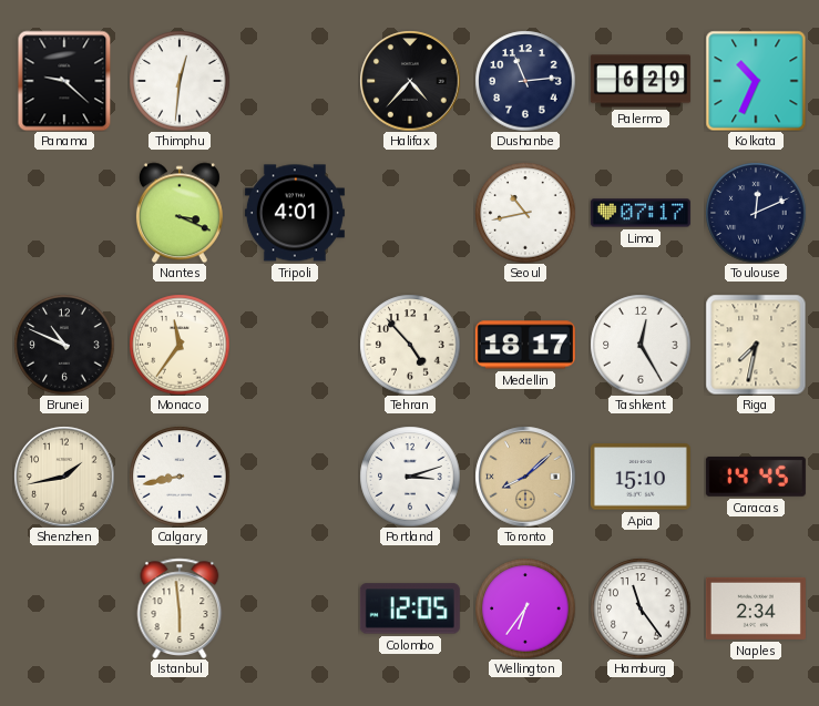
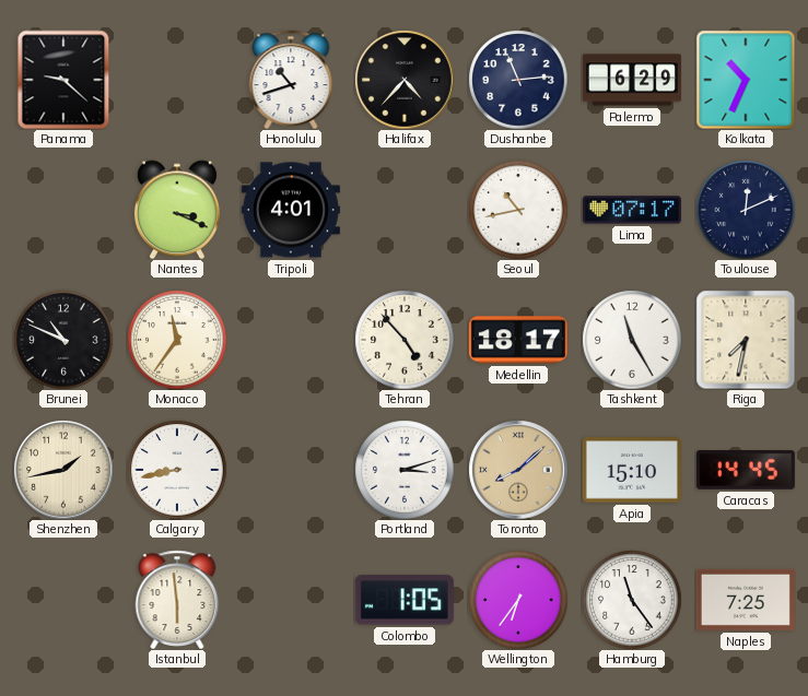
Thimphu: 12:31 -> none
Honolulu: none -> 10:42
Tashkent: 12:25 -> 11:25
Colombo: 12:05 -> 1:05
Naples: 2:34 -> 7:25
